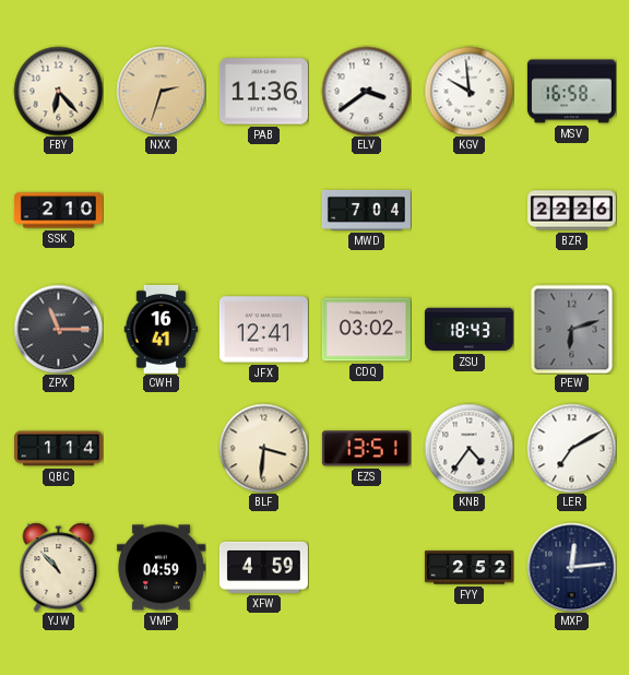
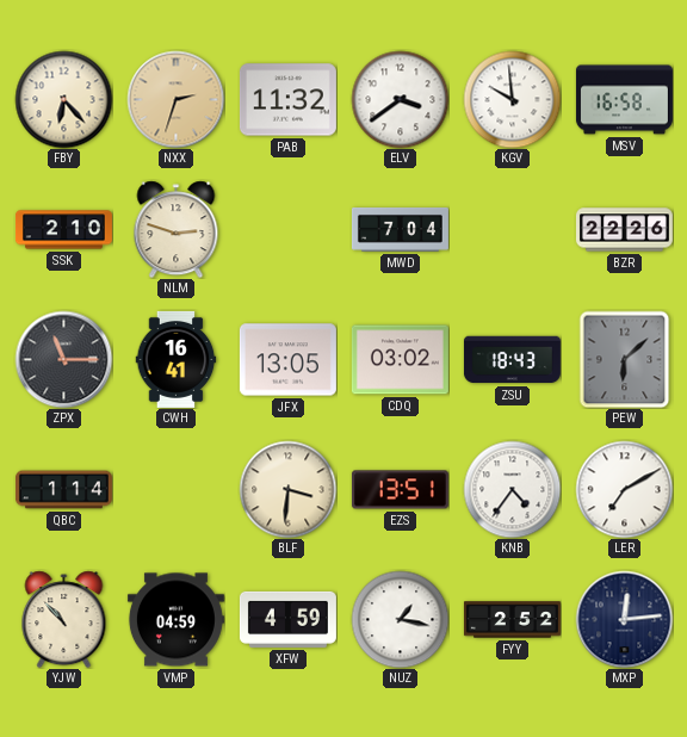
PAB: 11:36 -> 11:32
NLM: none -> 2:48
JFX: 12:41 -> 13:05
PEW: 6:12 -> 6:08
NUZ: none -> 1:17
